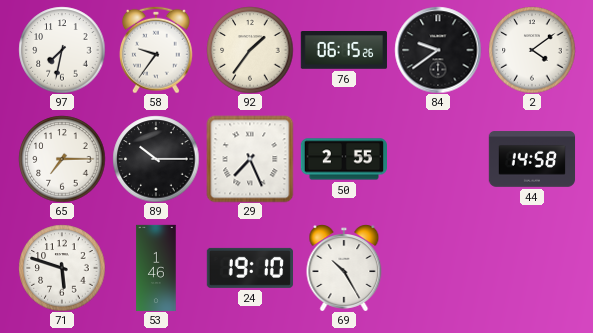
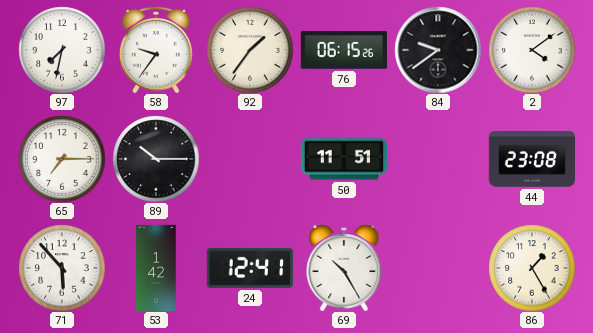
29: 7:26 -> none
50: 2:55 -> 11:51
44: 14:58 -> 23:08
71: 5:48 -> 5:53
53: 1:46 -> 1:42
24: 19:10 -> 12:41
86: none -> 1:25
